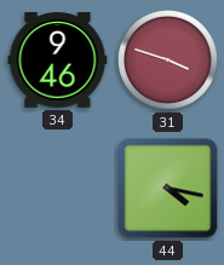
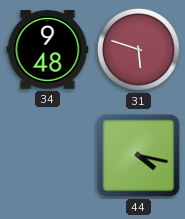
34: 9:46 -> 9:48
31: 3:48 -> 5:48
